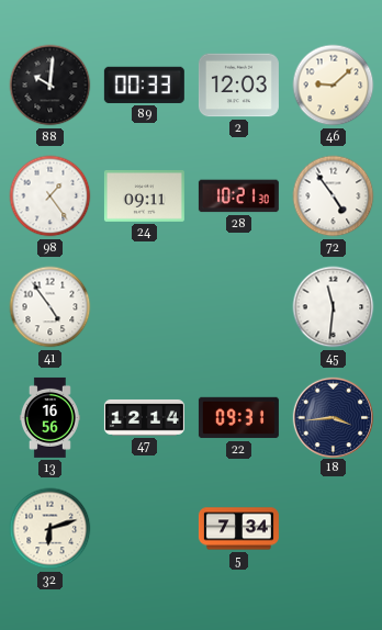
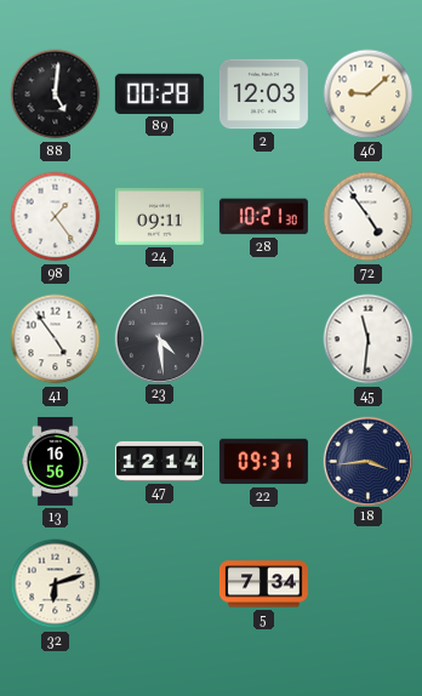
88: 10:01 -> 5:01
89: 00:33 -> 00:28
23: none -> 4:29
